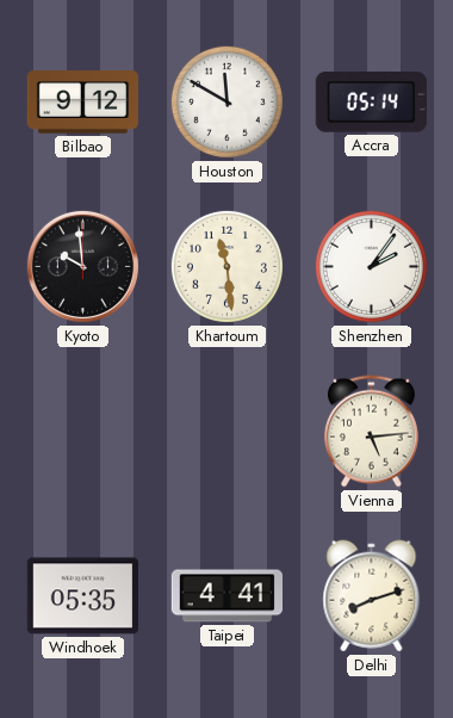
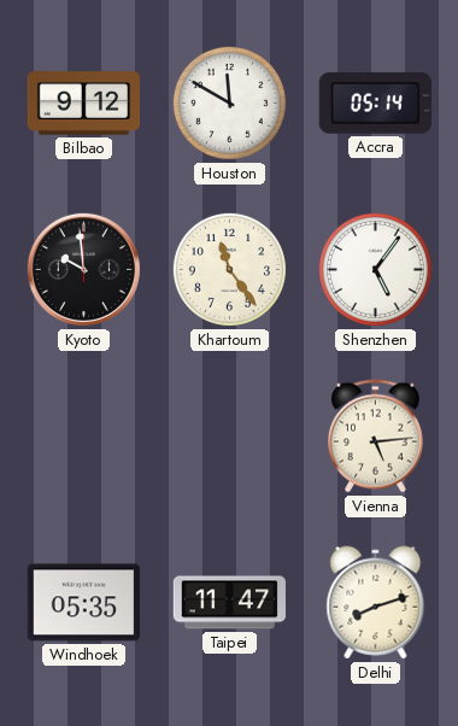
Khartoum: 11:29 -> 11:24
Shenzhen: 2:06 -> 5:06
Taipei: 4:41 -> 11:47
